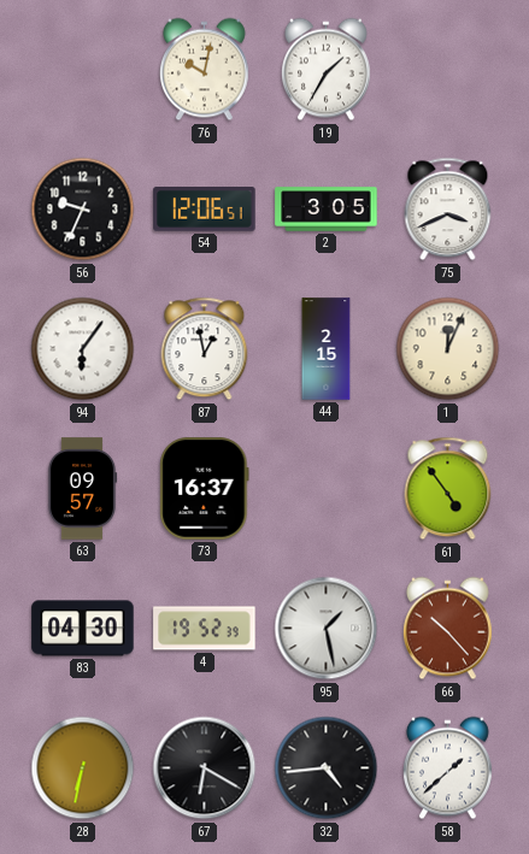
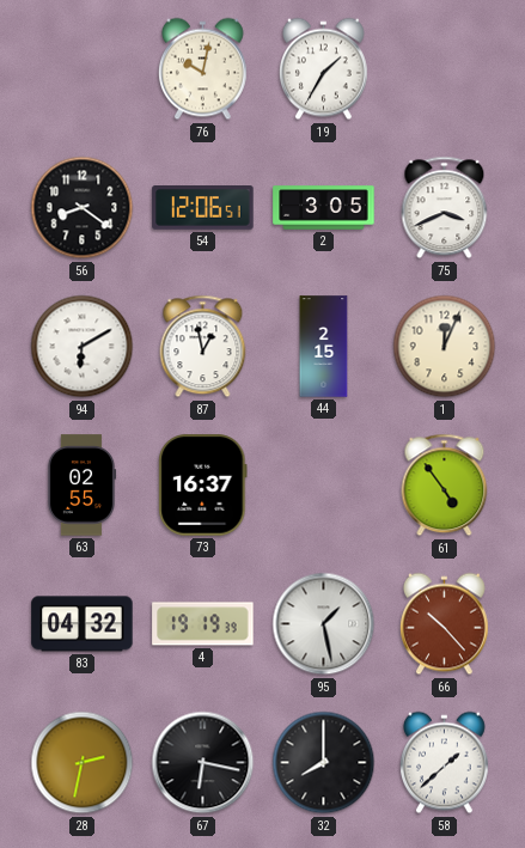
56: 9:34 -> 8:21
94: 6:06 -> 6:10
63: 09:57 -> 02:55
83: 04:30 -> 04:32
4: 19:52 -> 19:19
28: 6:32 -> 2:32
67: 6:20 -> 6:17
32: 4:44 -> 8:00
